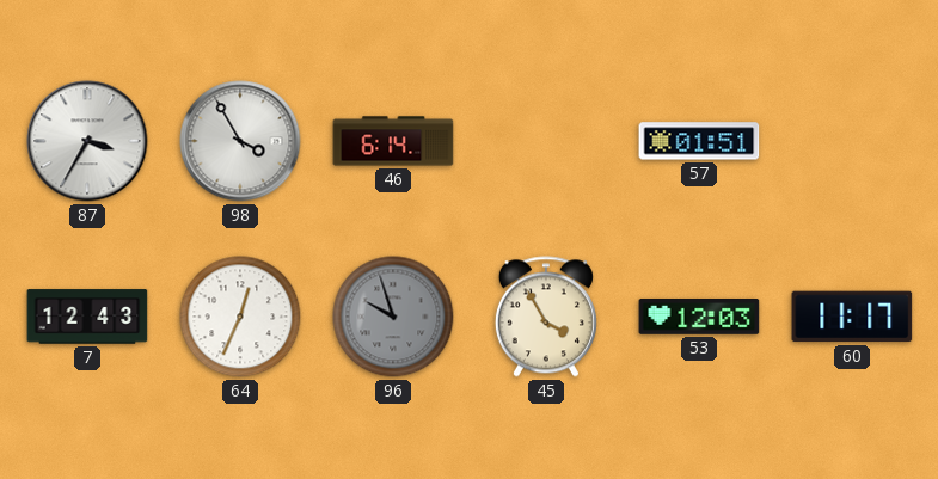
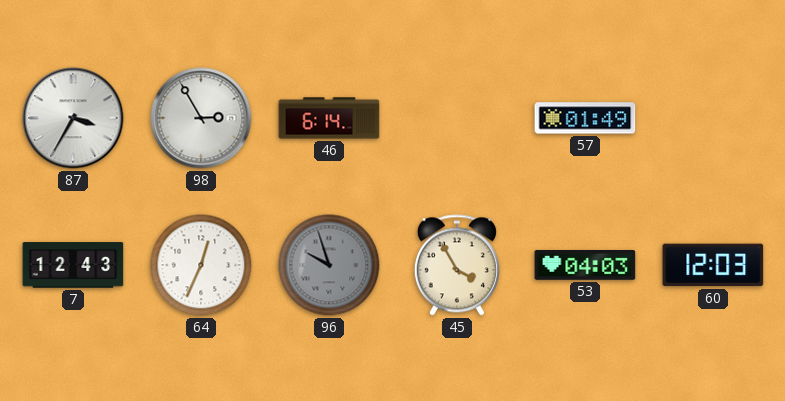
98: 3:55 -> 2:55
57: 01:51 -> 01:49
53: 12:03 -> 04:03
60: 11:17 -> 12:03
